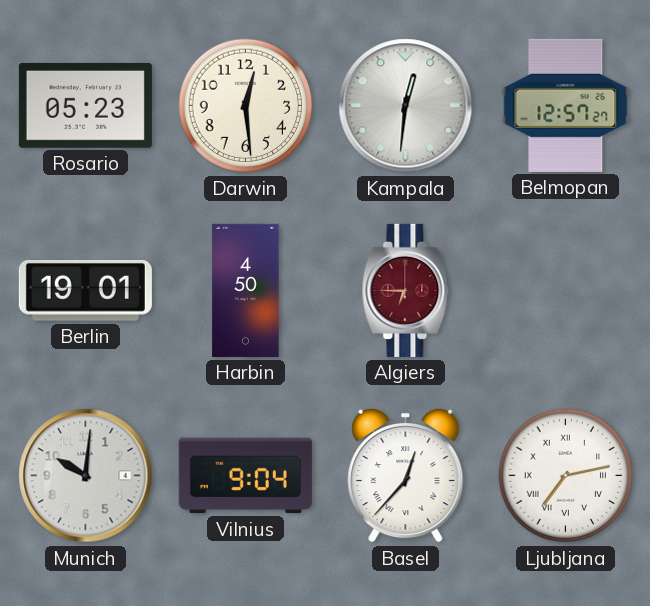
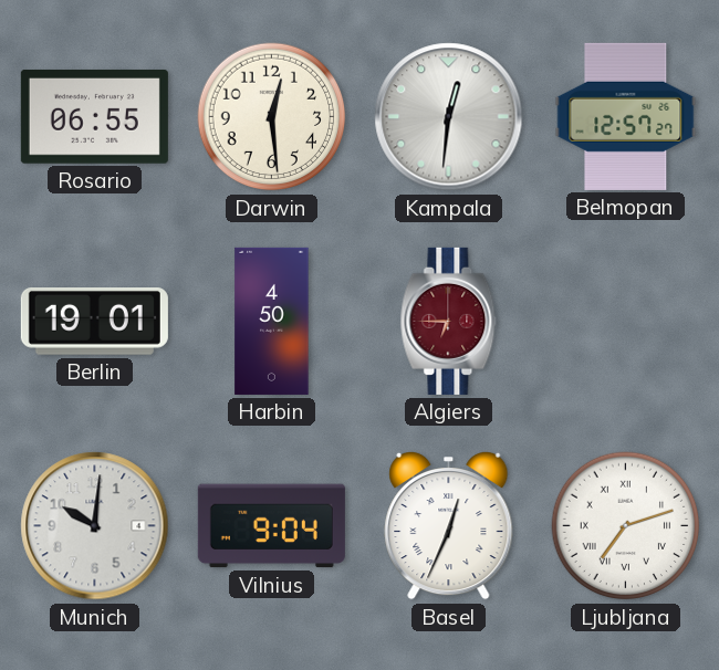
Rosario: 05:23 -> 06:55
Basel: 12:37 -> 12:34
Ljubljana: 7:13 -> 7:12
